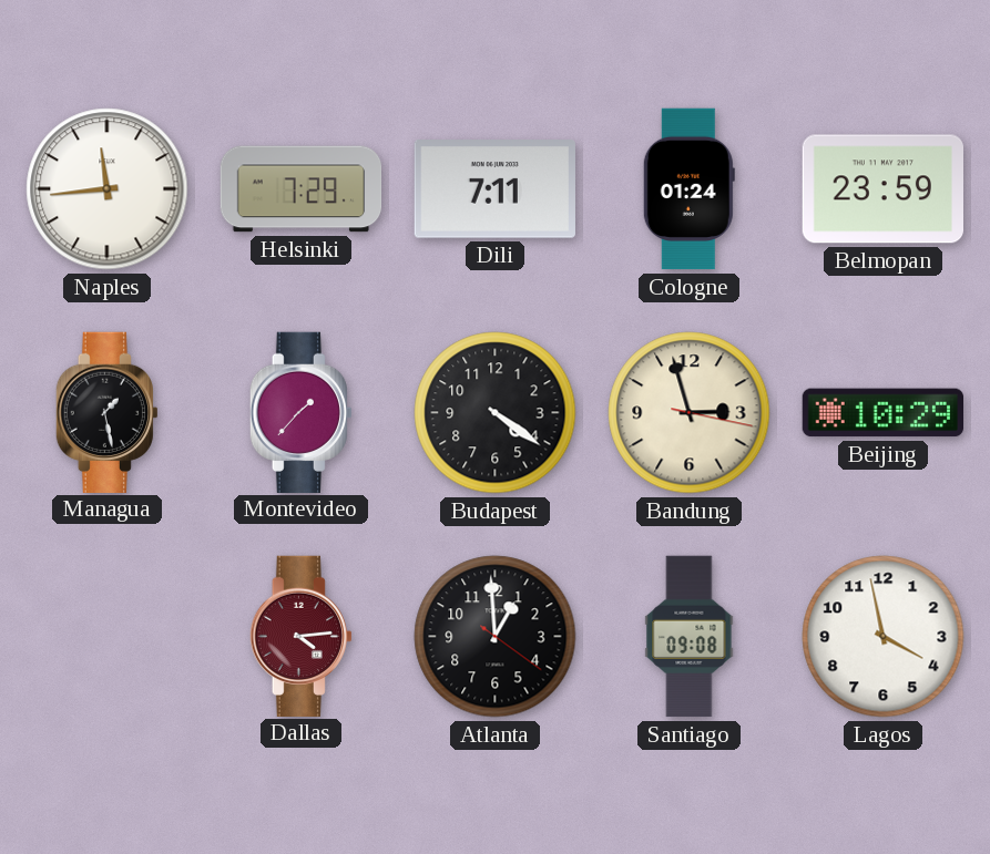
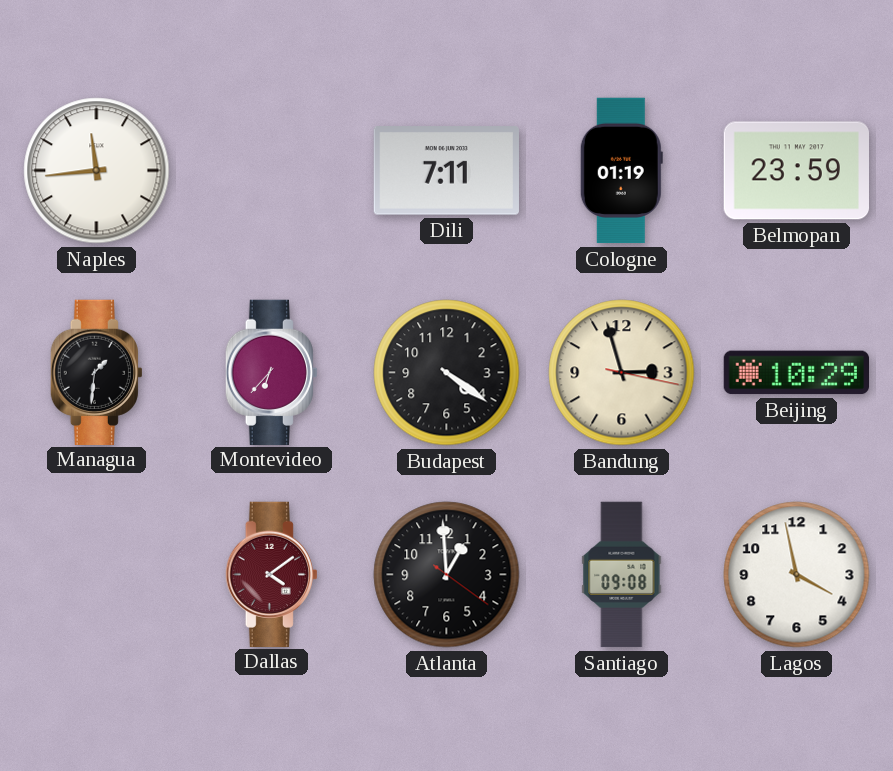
Helsinki: 7:29 -> none
Cologne: 01:24 -> 01:19
Managua: 1:28 -> 1:31
Montevideo: 1:37 -> 6:37
Dallas: 4:14 -> 4:09
